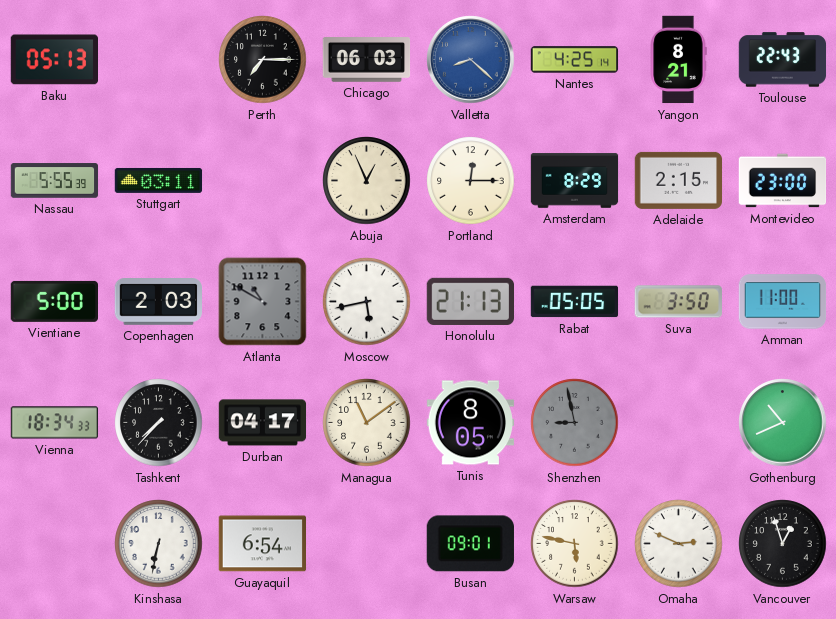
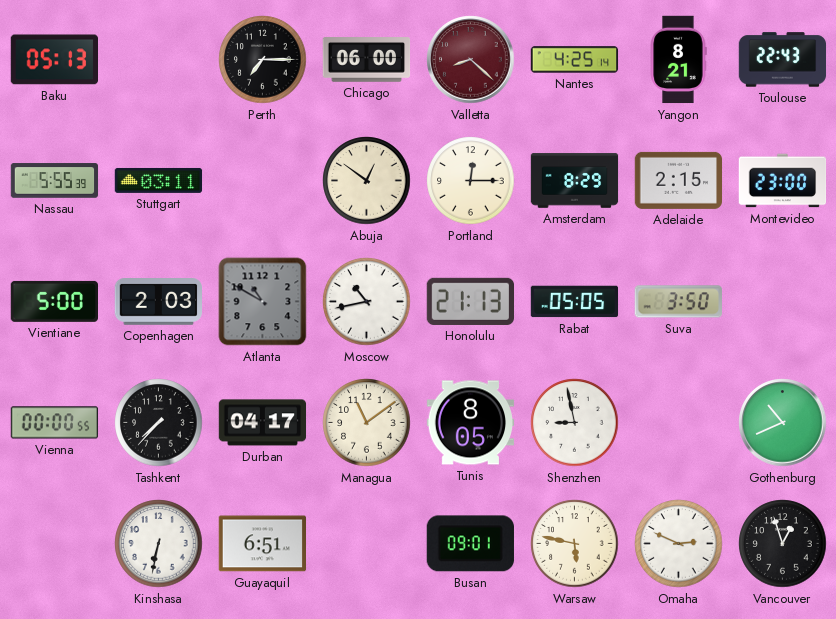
Chicago: 06:03 -> 06:00
Valletta dial: blue -> burgundy
Abuja: 12:56 -> 12:51
Moscow: 5:43 -> 10:43
Amman: 11:00 -> none
Vienna: 18:34 -> 00:00
Shenzhen dial: grey -> white
Guayaquil: 6:54 -> 6:51
